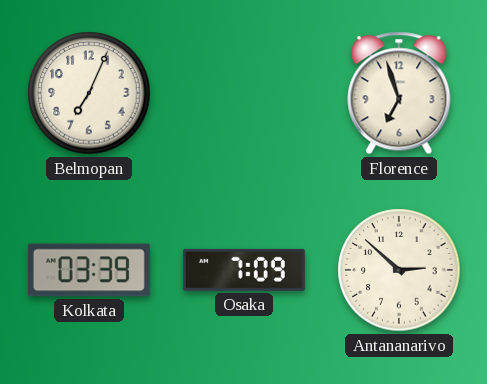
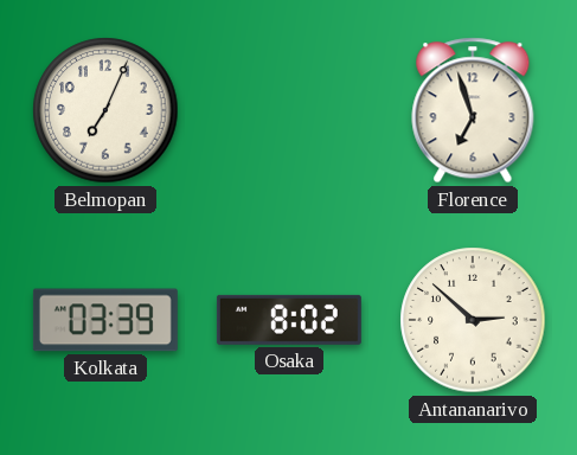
Osaka: 7:09 -> 8:02
